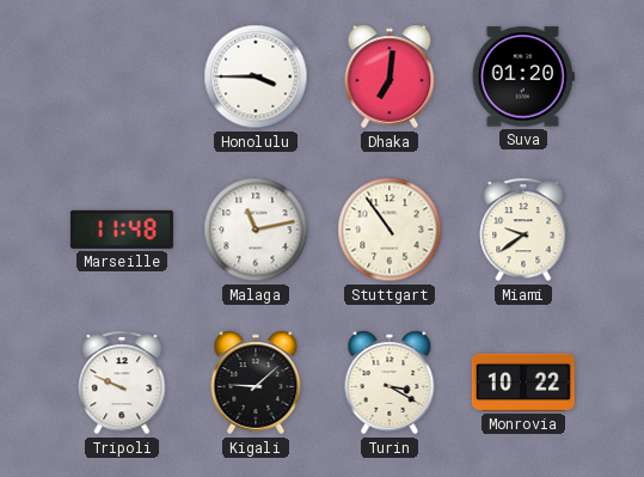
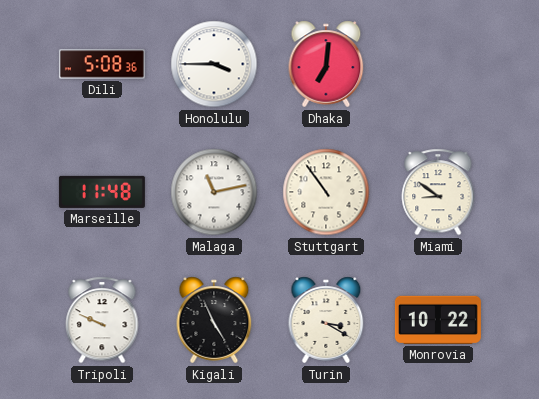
Dili: none -> 5:08
Suva: 01:20 -> none
Miami: 9:39 -> 8:51
Kigali: 9:08 -> 4:56
